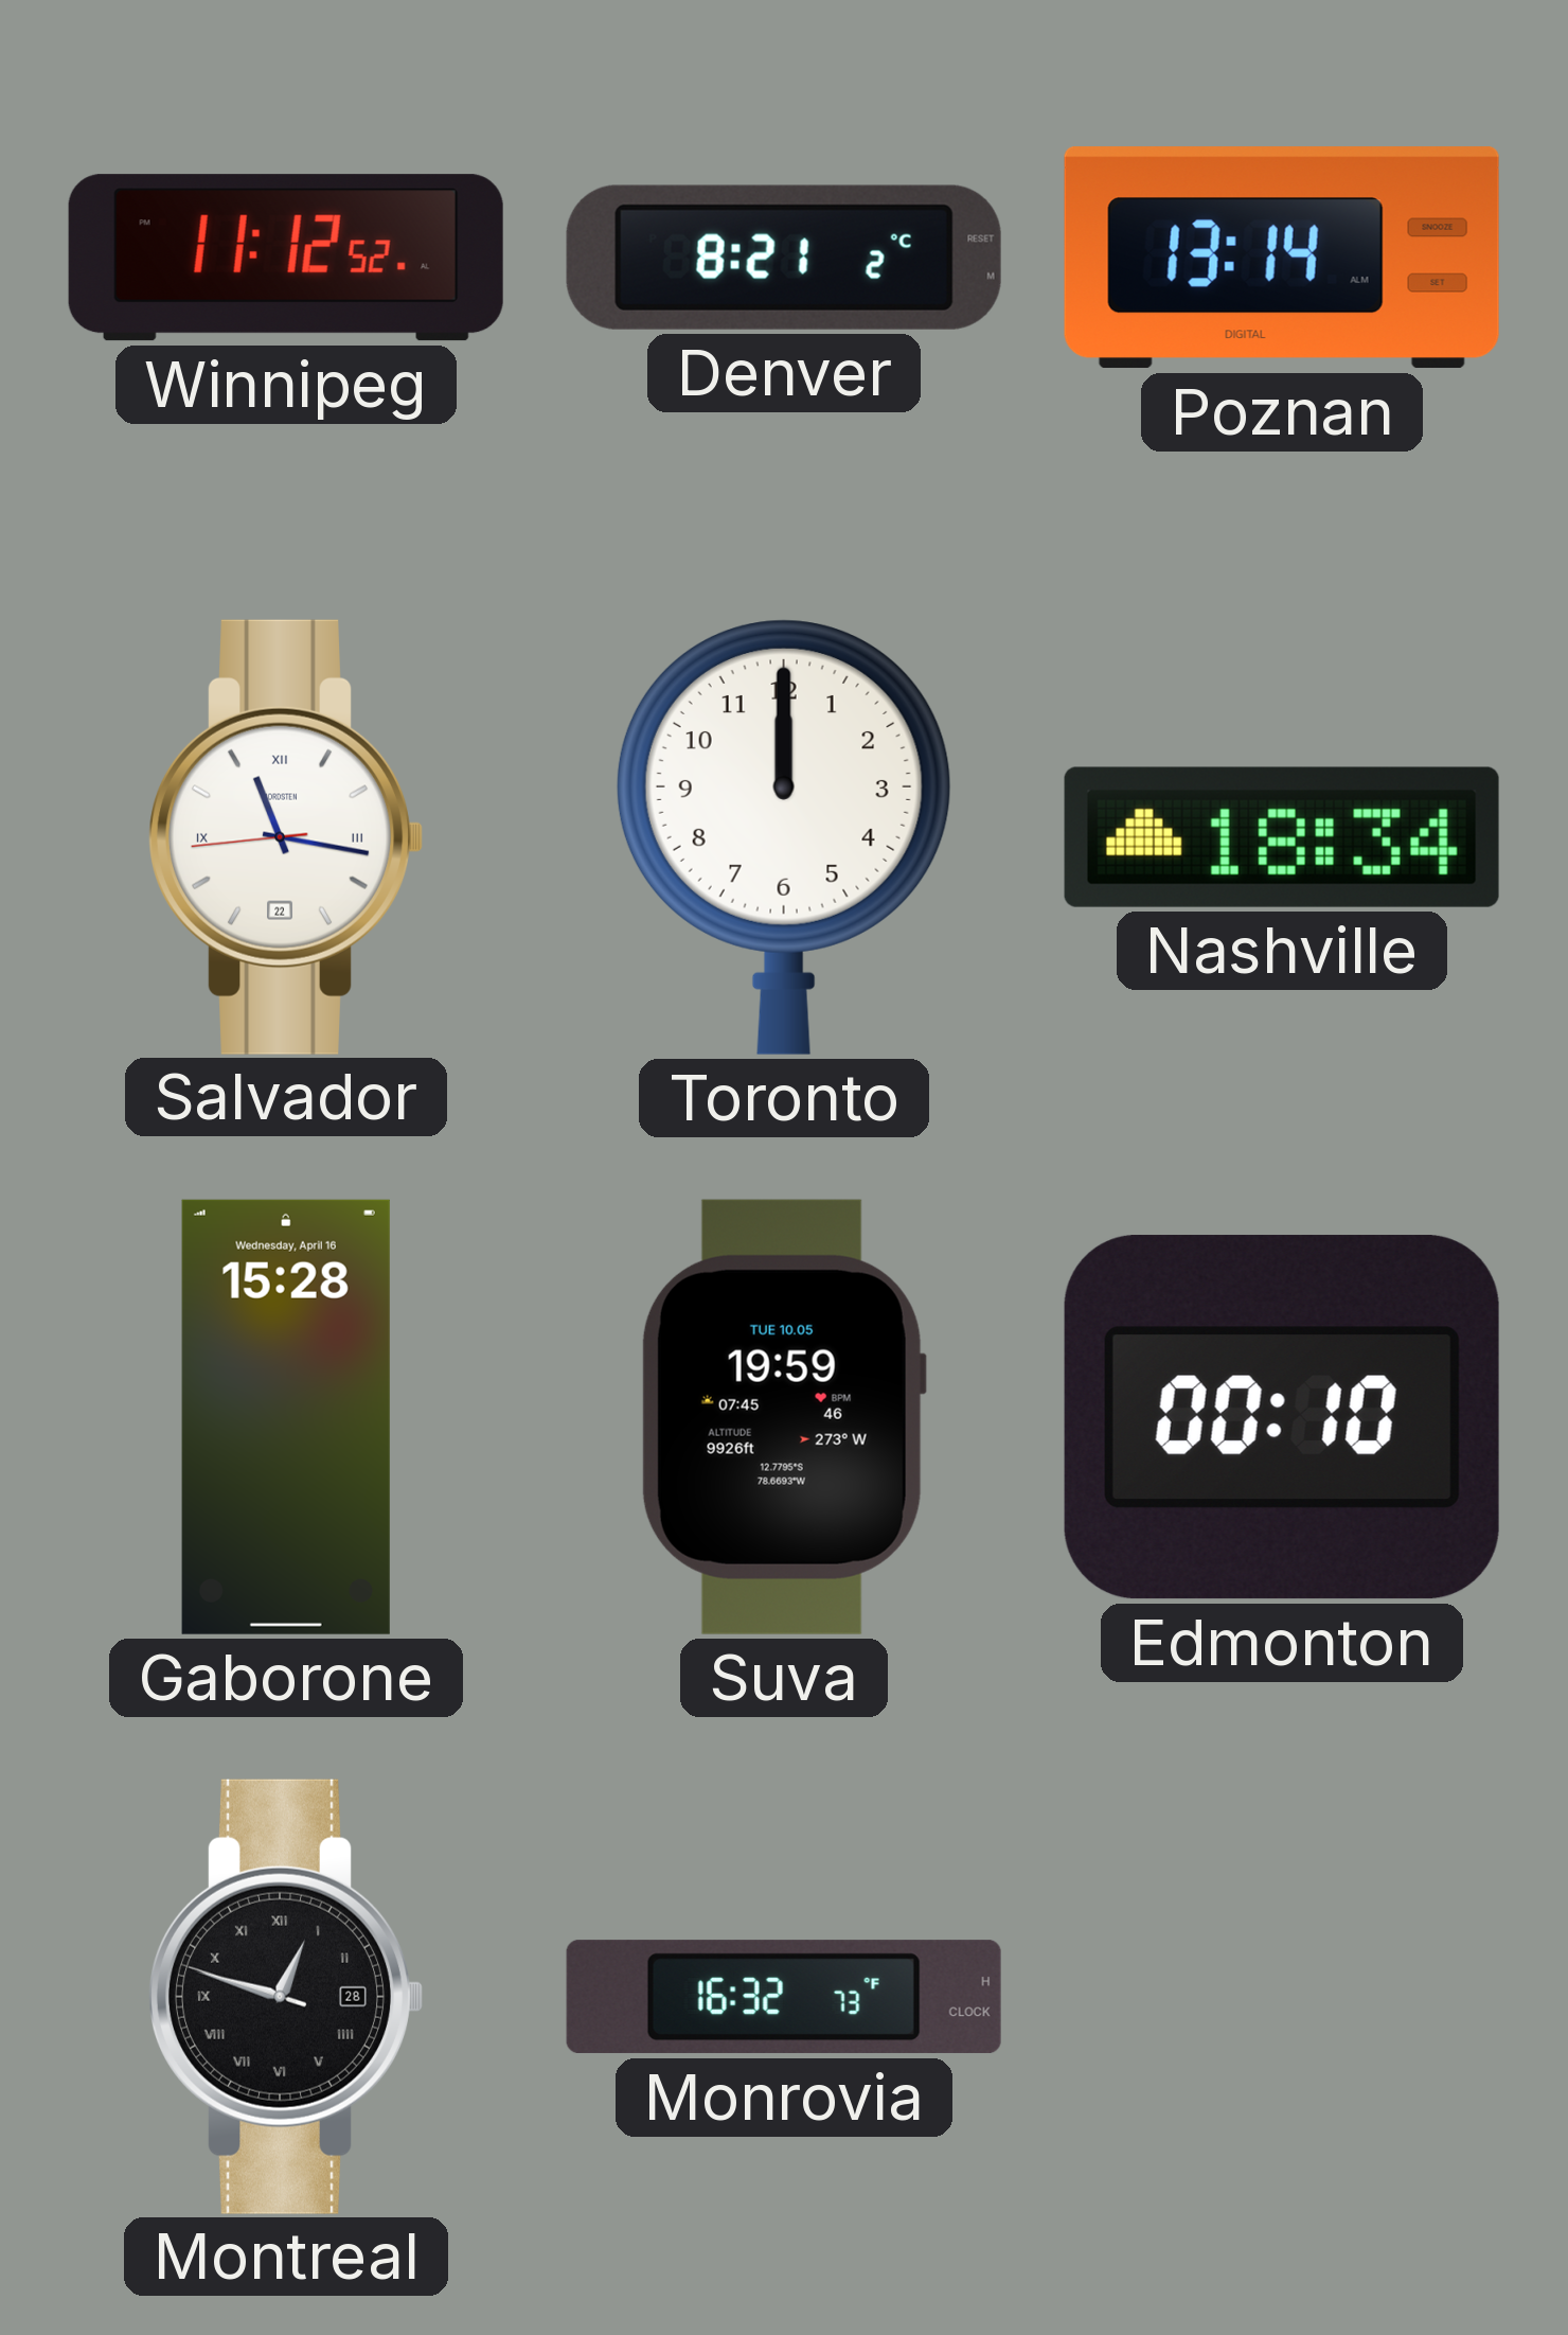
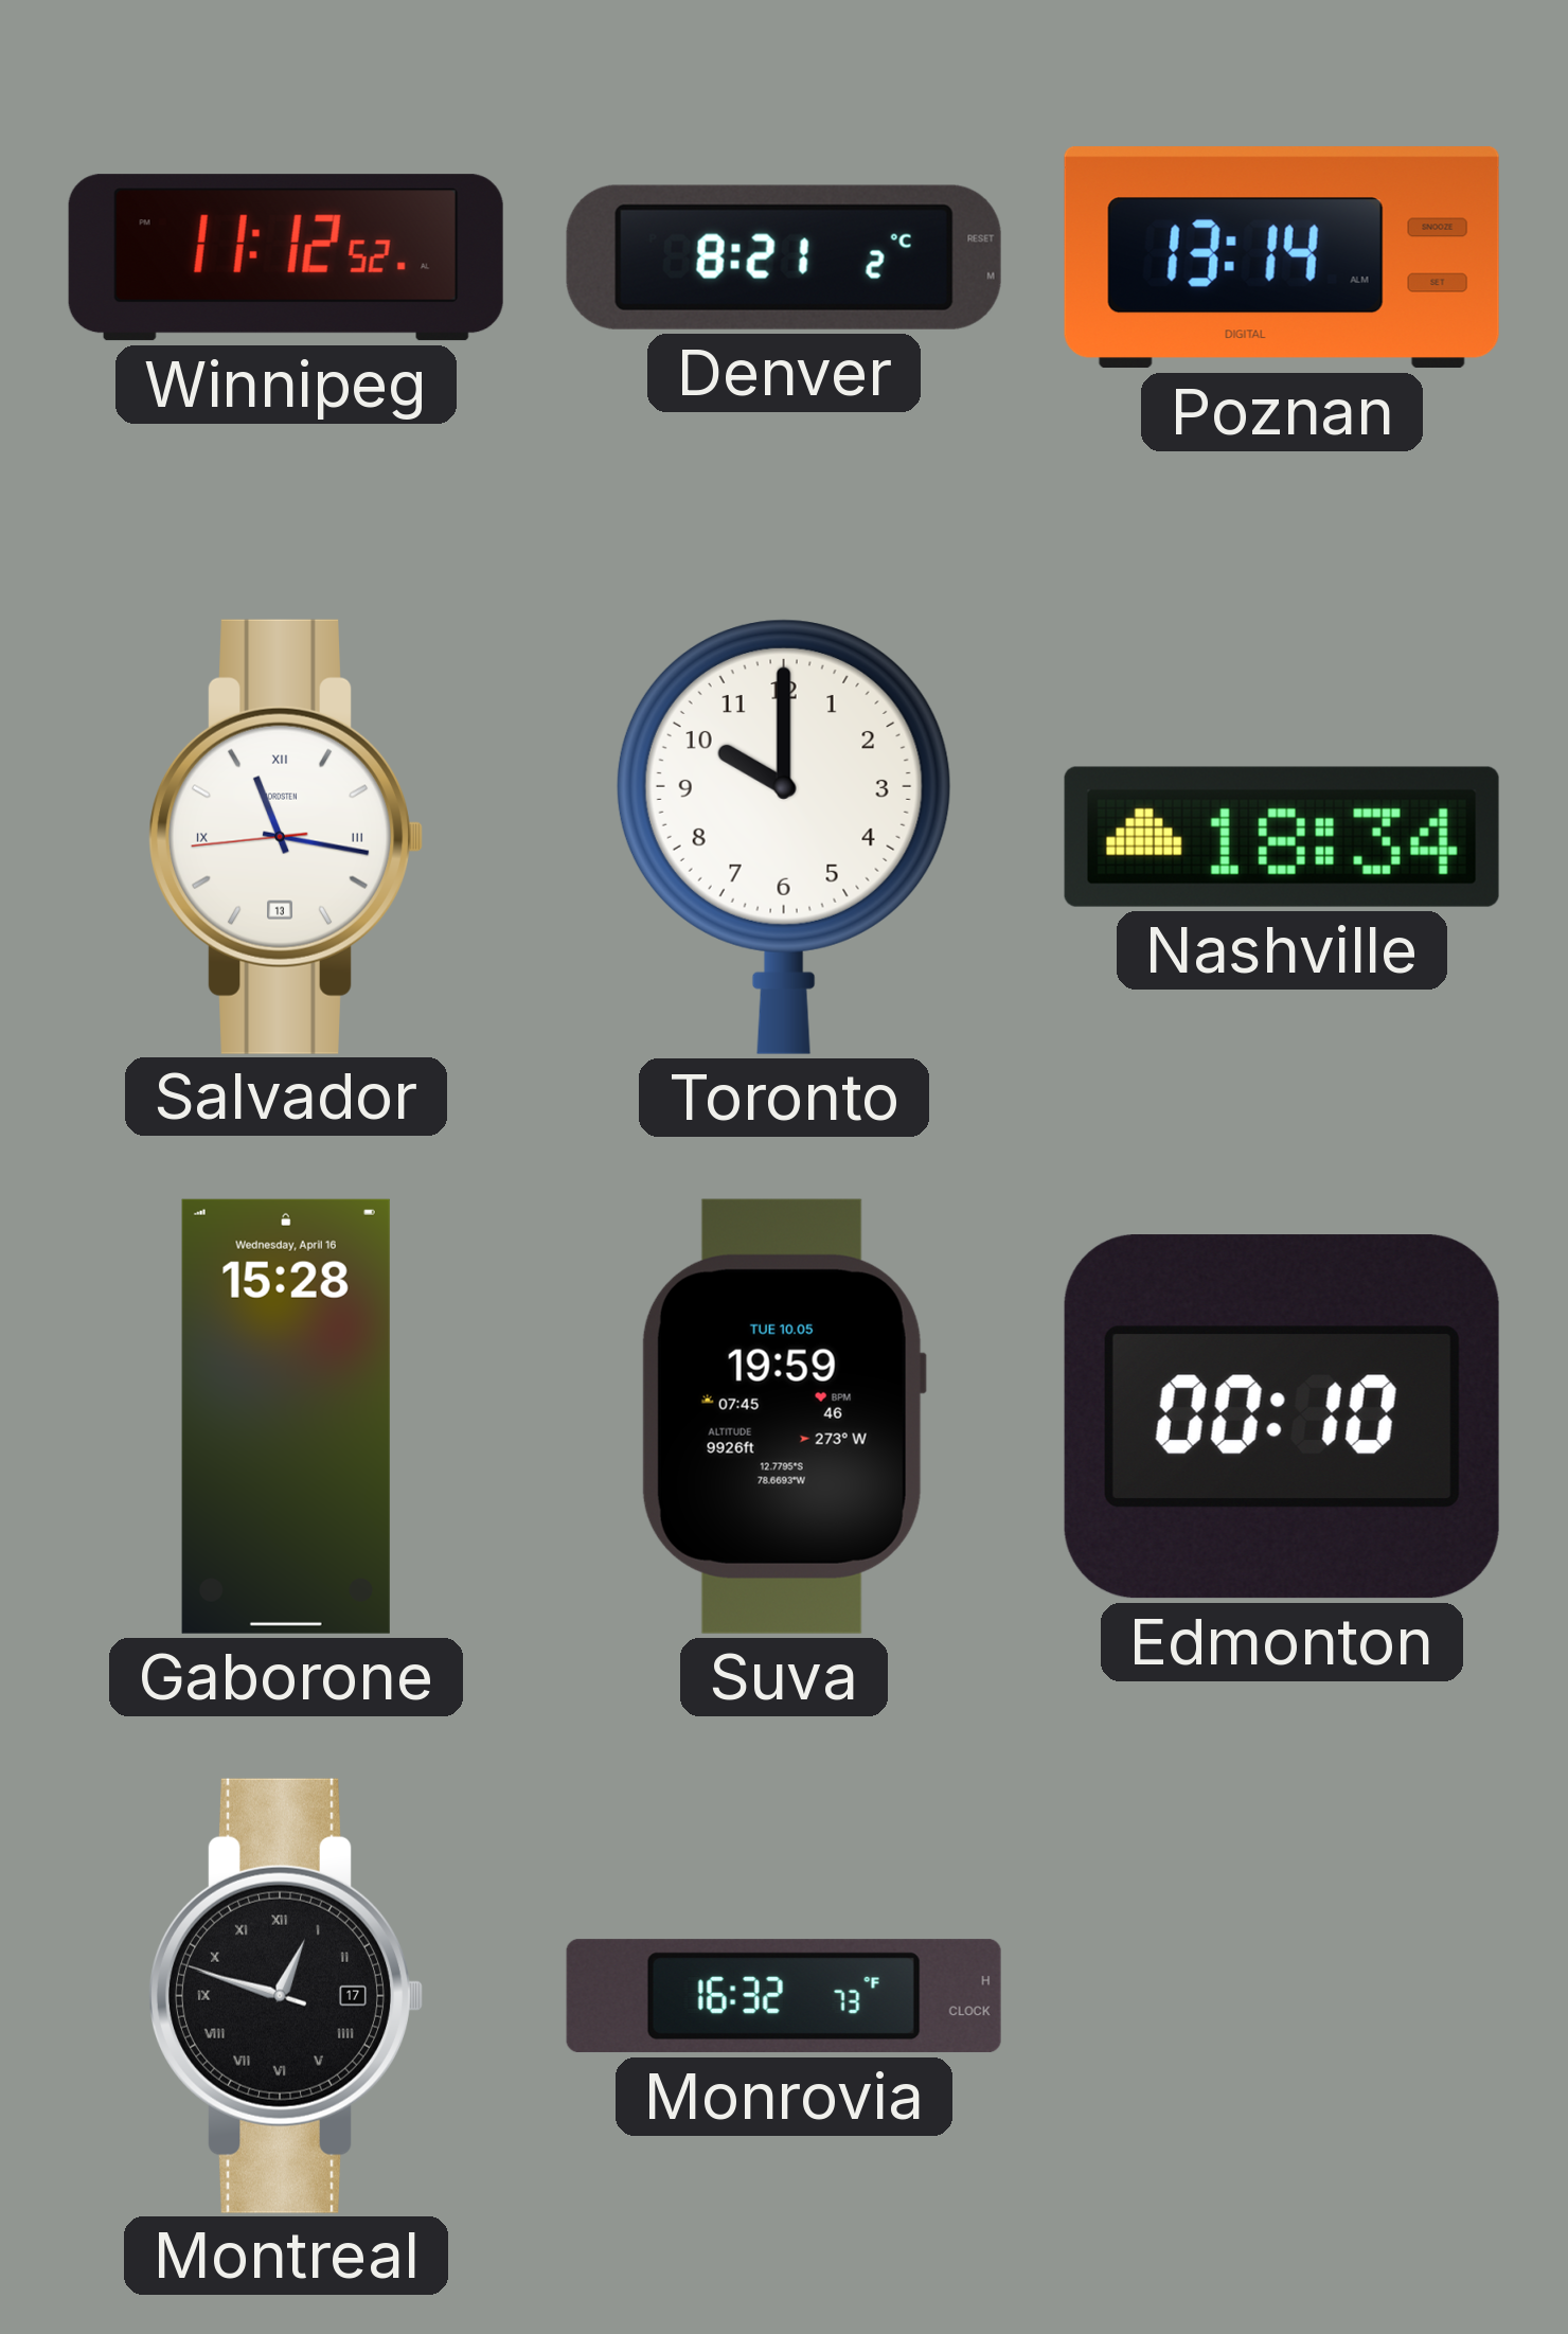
Salvador date: 22 -> 13
Toronto: 12:00 -> 10:00
Montreal date: 28 -> 17
